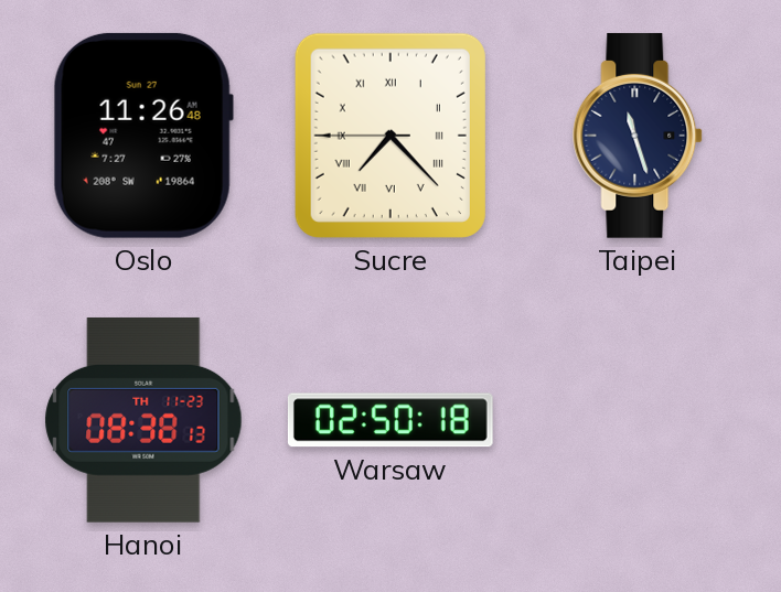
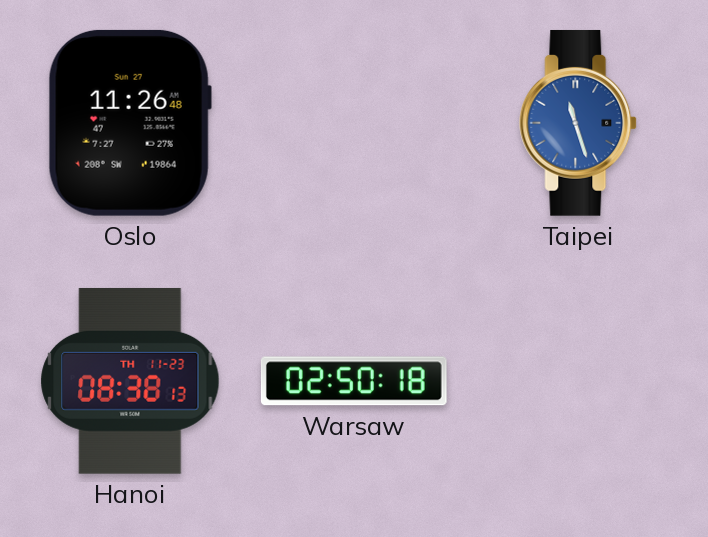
Sucre: 7:22 -> none
Taipei dial: navy -> blue
